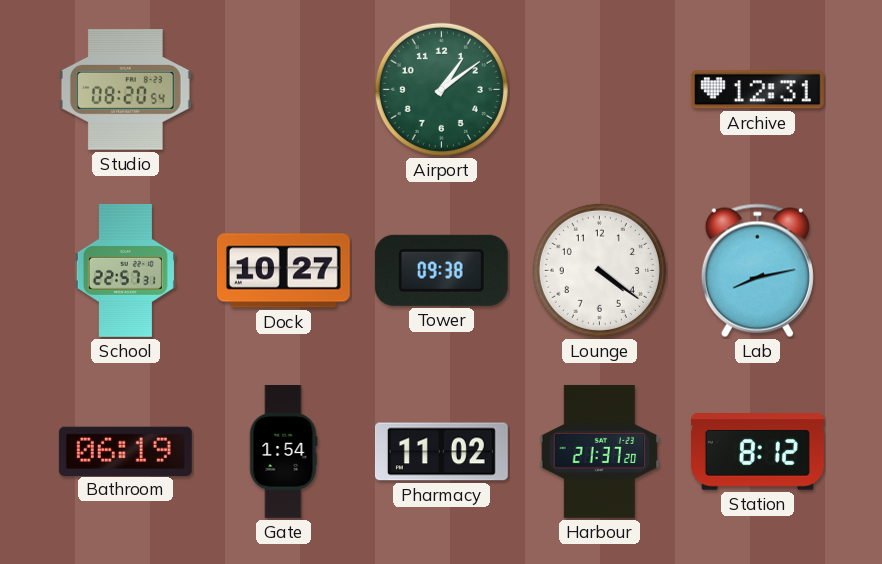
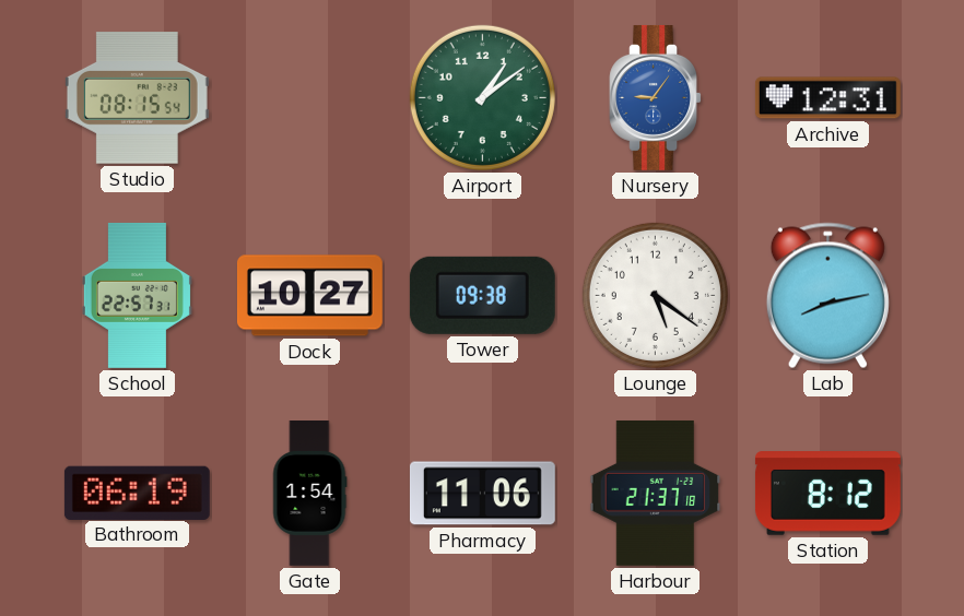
Studio: 08:20 -> 08:15
Nursery: none -> 9:06
Lounge: 4:21 -> 5:21
Pharmacy: 11:02 -> 11:06
Harbour: 21:37:20 -> 21:37:18
